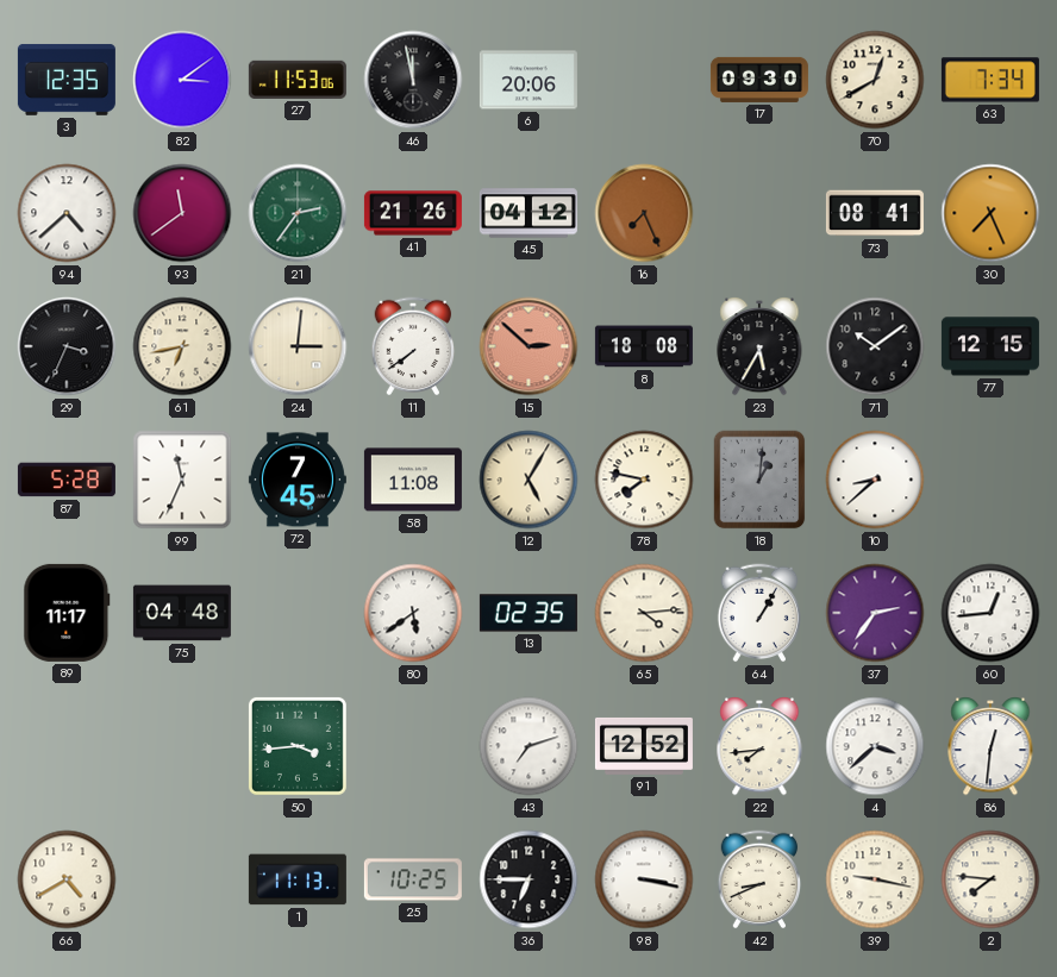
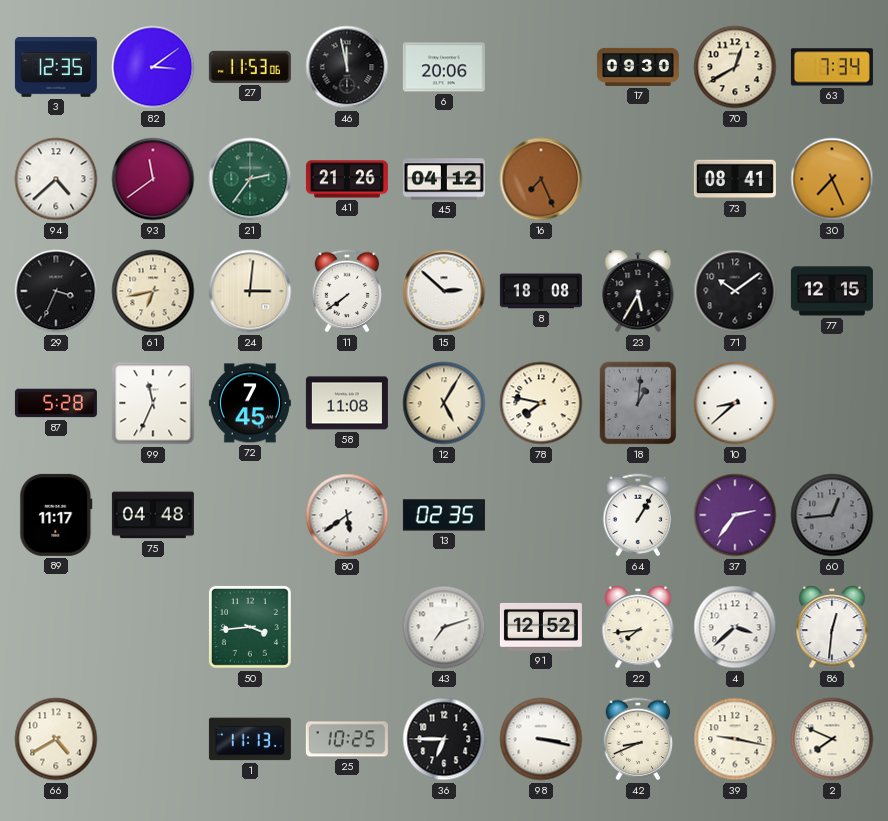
15 dial: salmon -> white
65: 4:14 -> none
60 dial: white -> grey
2: 7:46 -> 7:49
